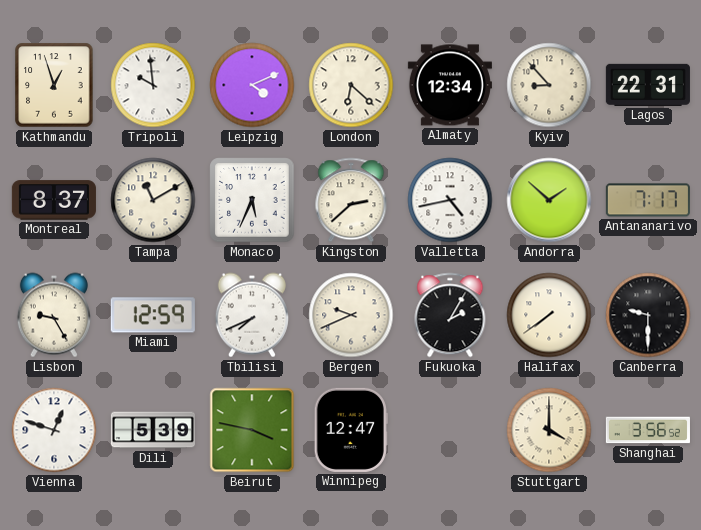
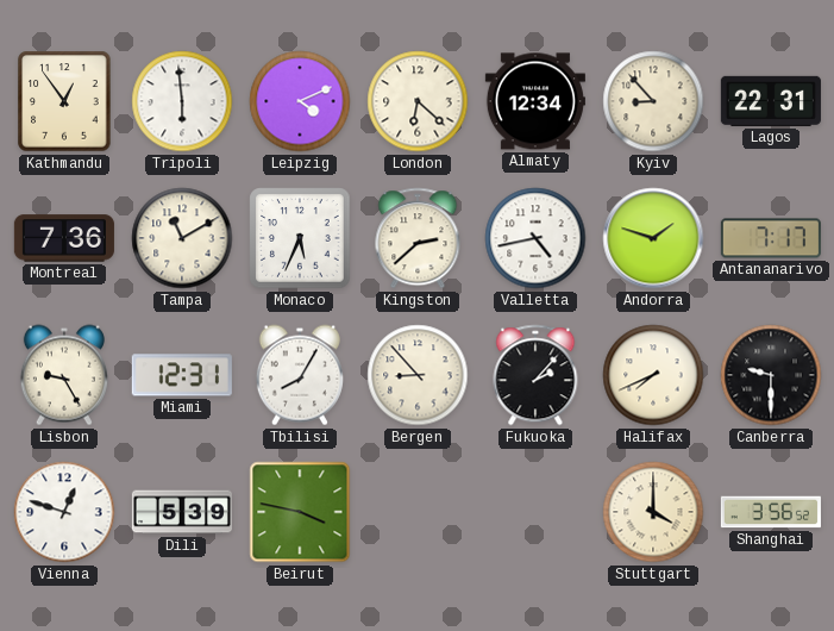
Kathmandu: 12:57 -> 12:54
Tripoli: 9:59 -> 5:59
Montreal: 8:37 -> 7:36
Andorra: 1:52 -> 1:48
Miami: 12:59 -> 12:31
Tbilisi: 7:41 -> 8:05
Bergen: 9:41 -> 8:53
Fukuoka: 2:05 -> 2:07
Halifax: 7:39 -> 7:41
Winnipeg: 12:47 -> none
